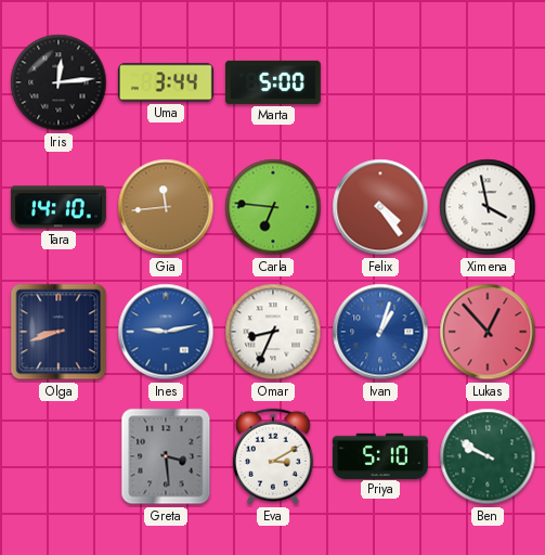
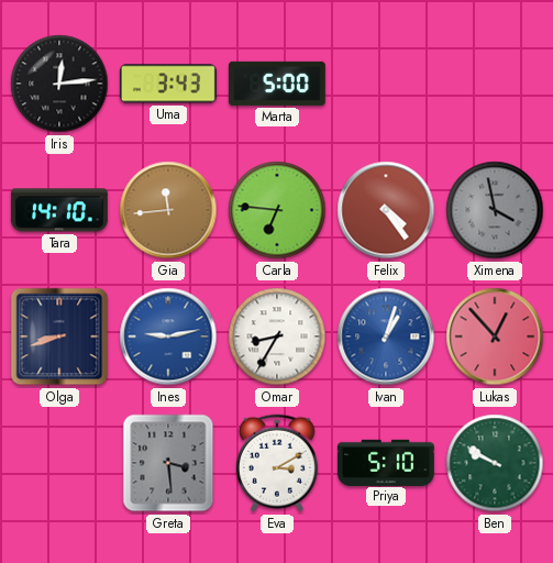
Uma: 3:44 -> 3:43
Ximena dial: white -> grey
Omar: 8:34 -> 8:35
